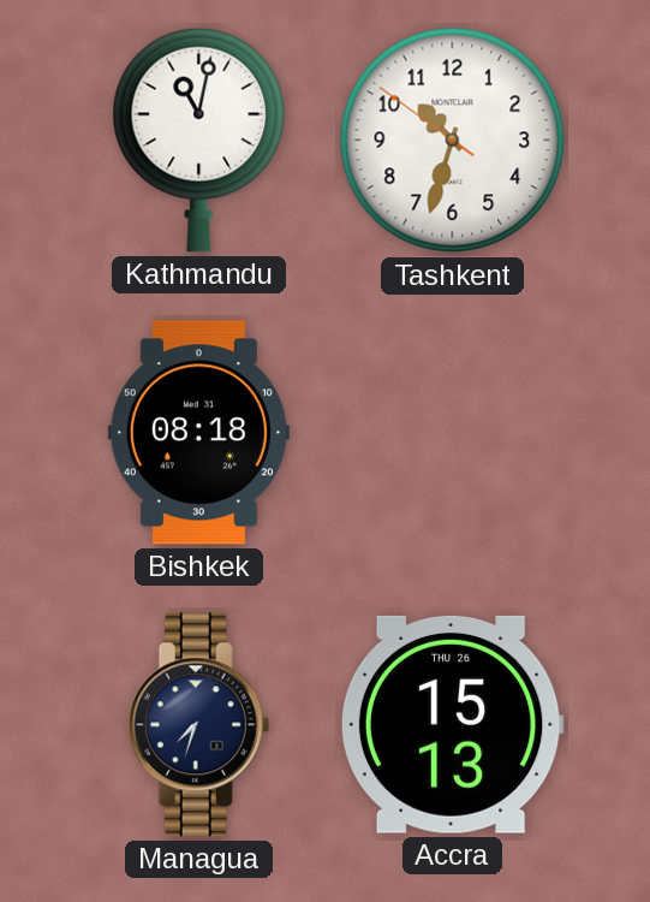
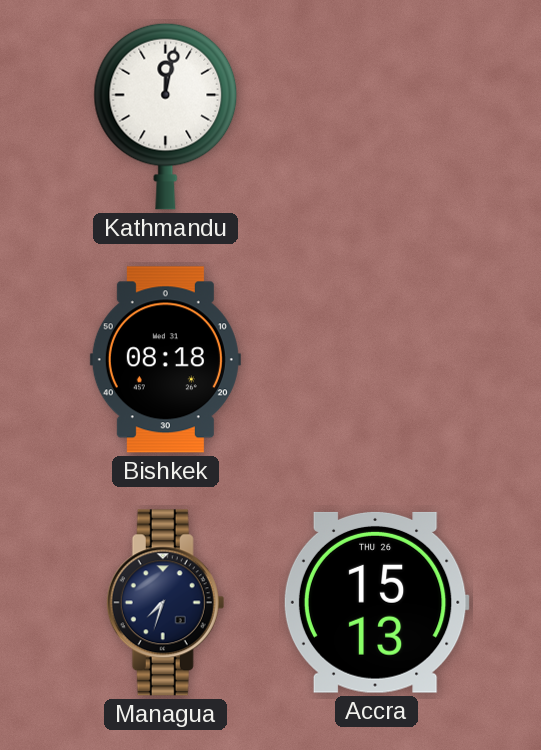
Kathmandu: 11:02 -> 12:02
Tashkent: 10:32 -> none
